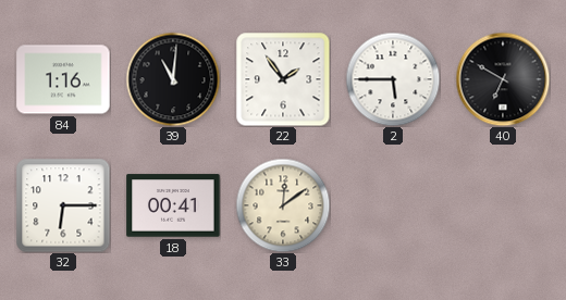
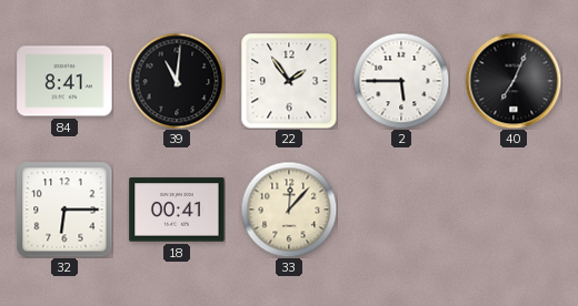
84: 1:16 -> 8:41
40: 6:50 -> 7:04
33: 12:09 -> 12:07
